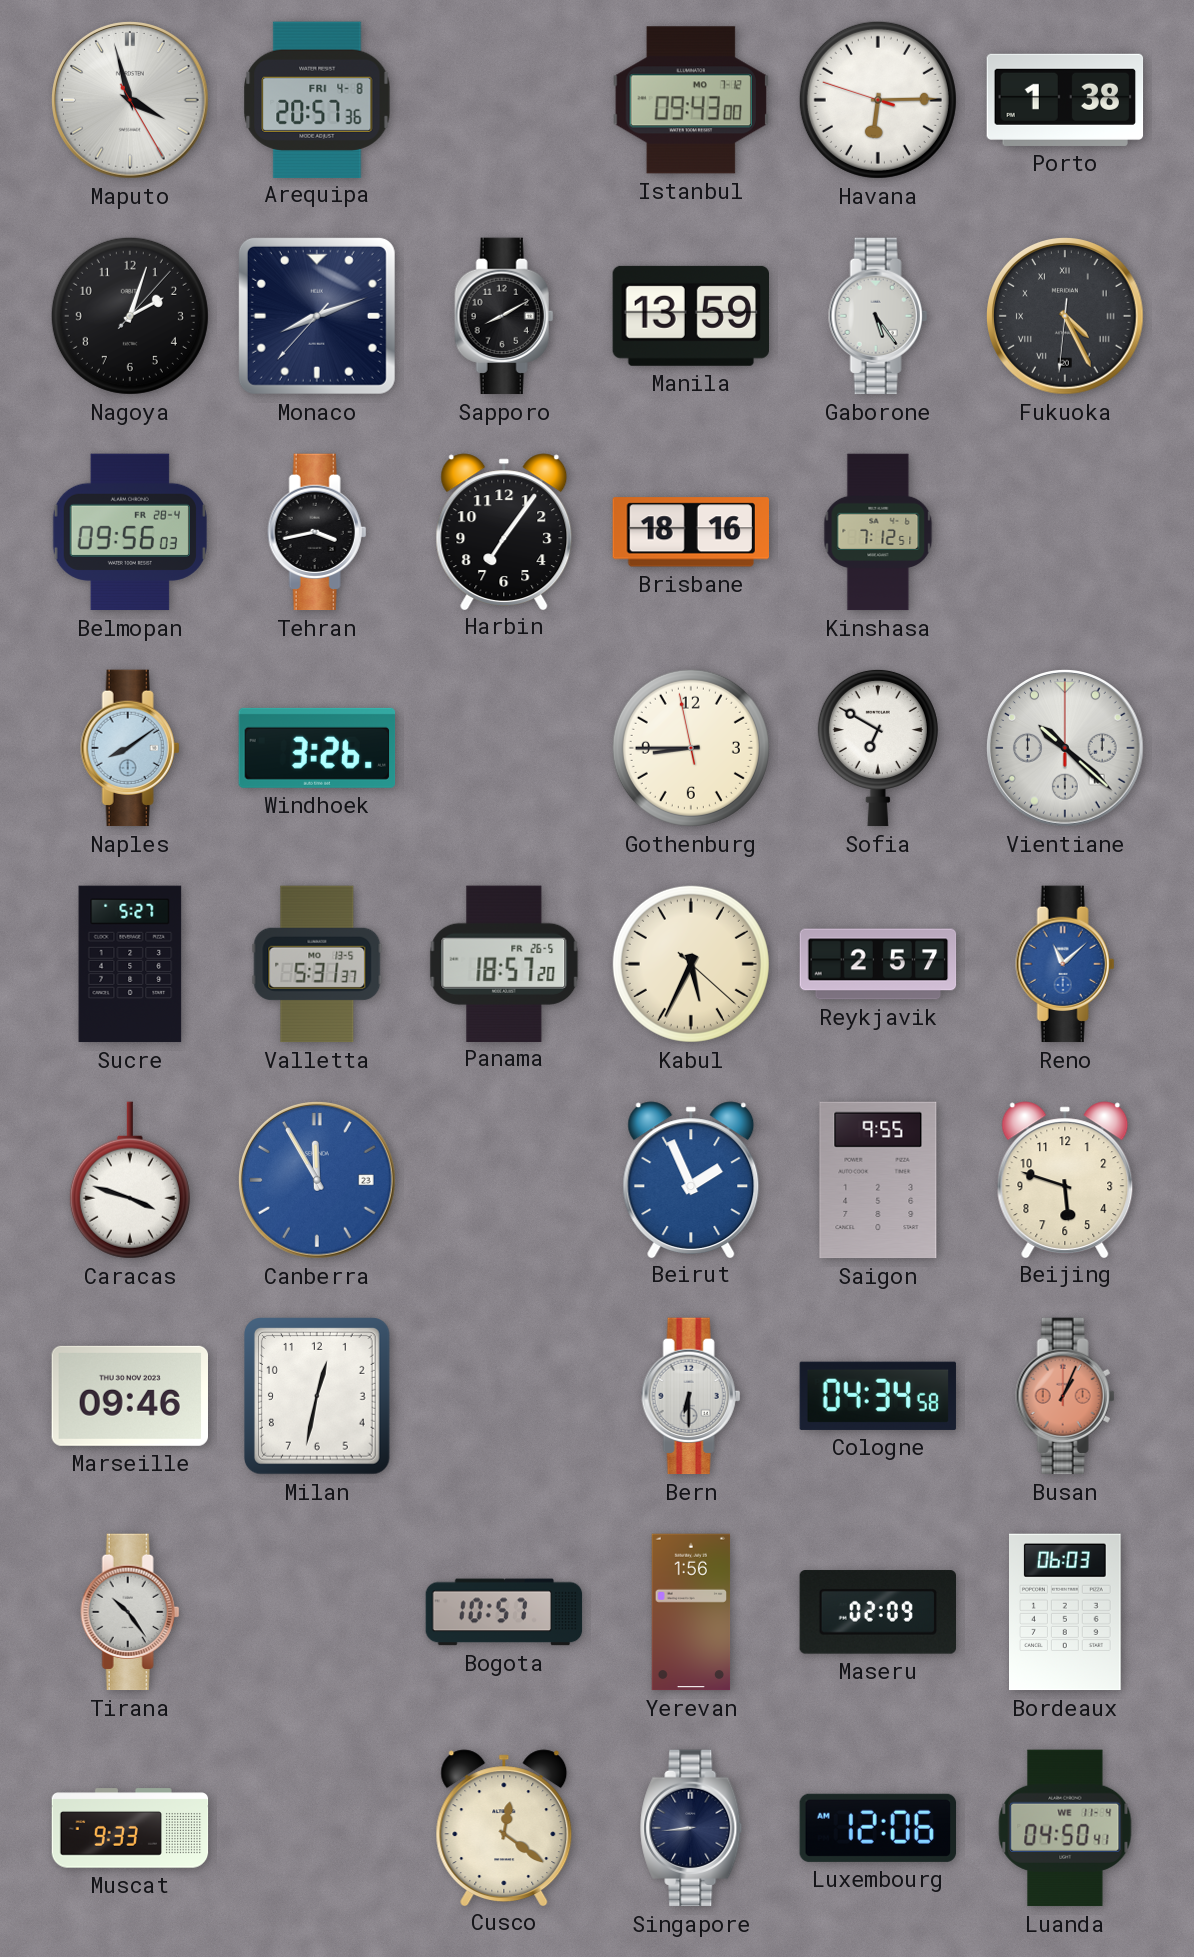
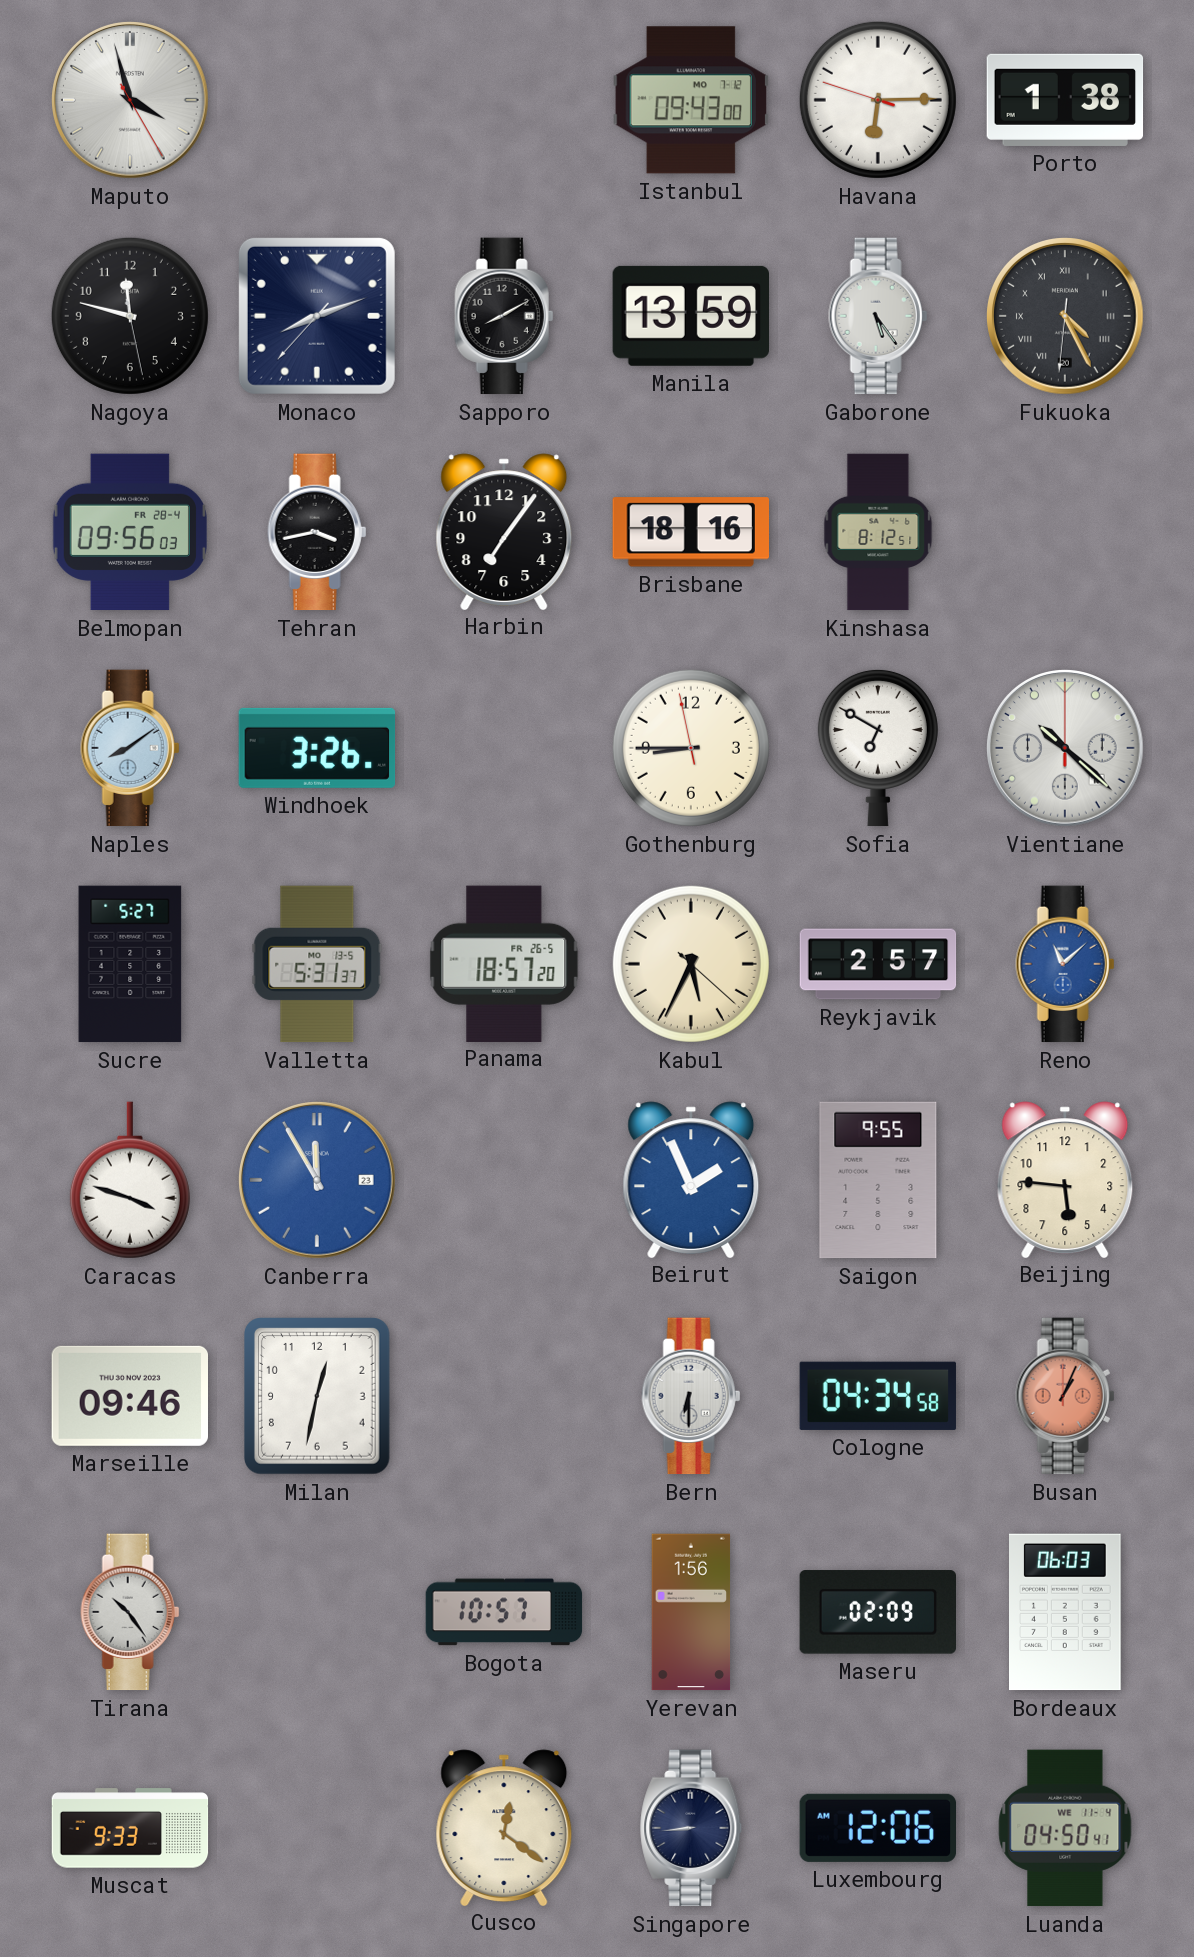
Arequipa: 20:57 -> none
Nagoya: 2:03 -> 11:47
Kinshasa: 7:12 -> 8:12
Beijing: 5:48 -> 5:46
